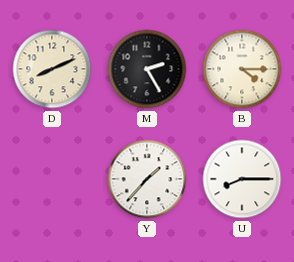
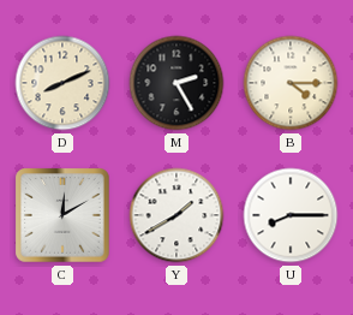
C: none -> 12:10
Y: 1:37 -> 1:40
